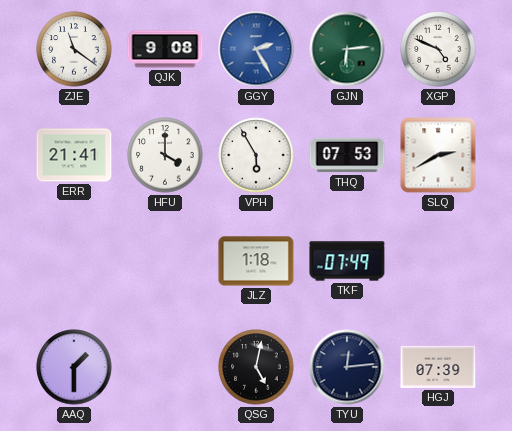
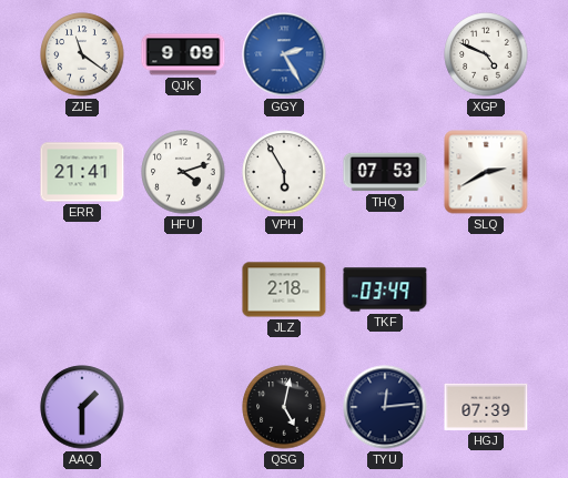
QJK: 9:08 -> 9:09
GJN: 6:14 -> none
HFU: 4:00 -> 4:12
JLZ: 1:18 -> 2:18
TKF: 07:49 -> 03:49
